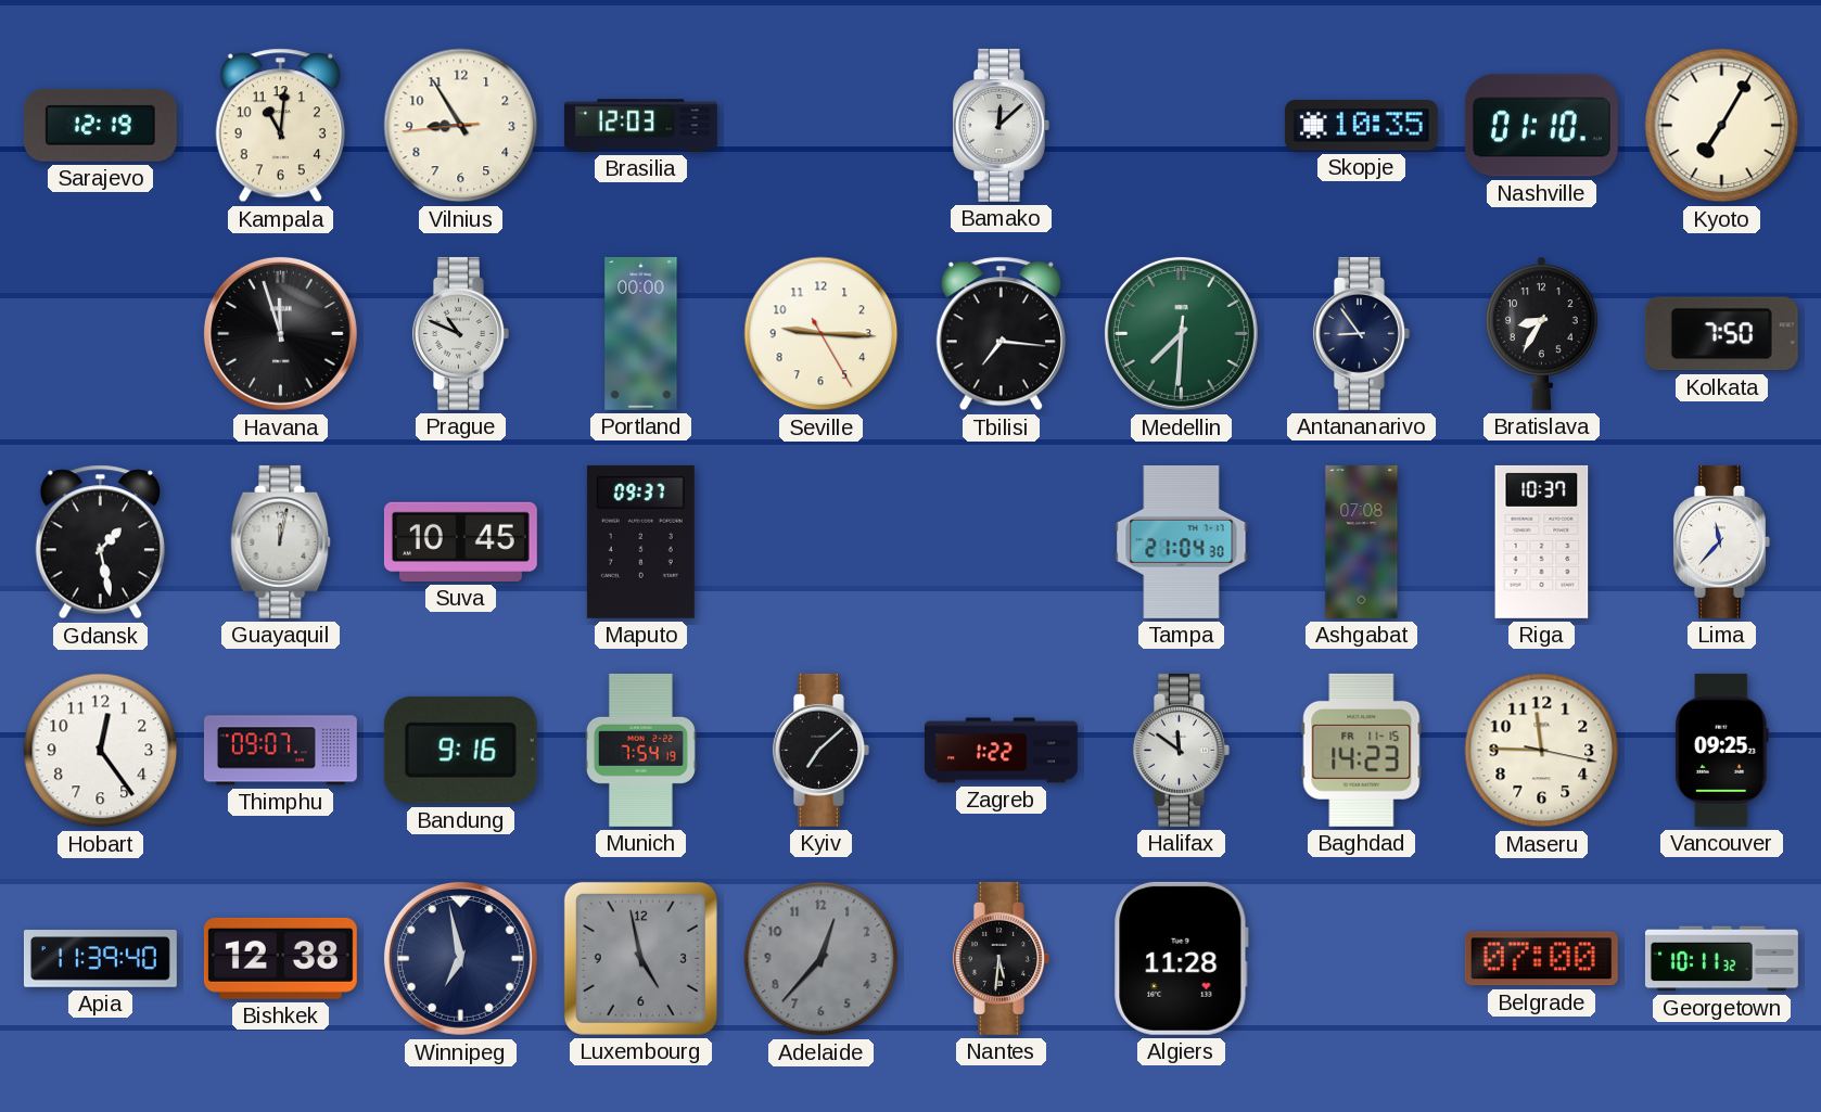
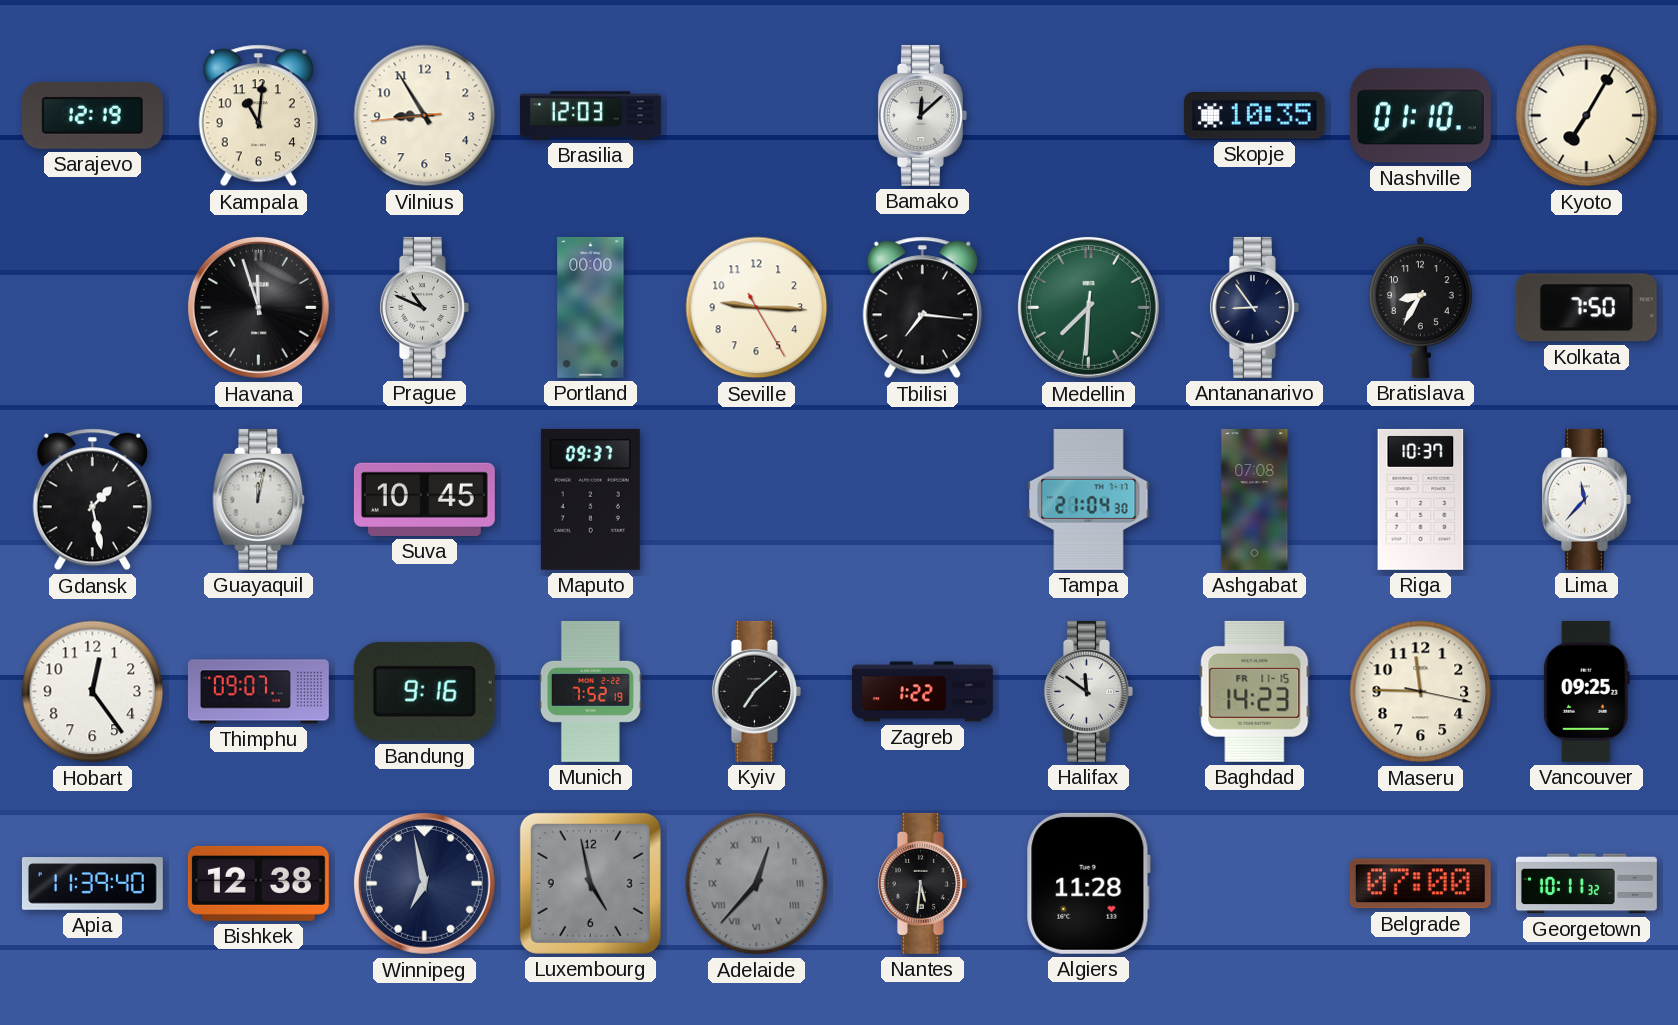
Munich: 7:54 -> 7:52
Adelaide numerals: Arabic -> Roman
